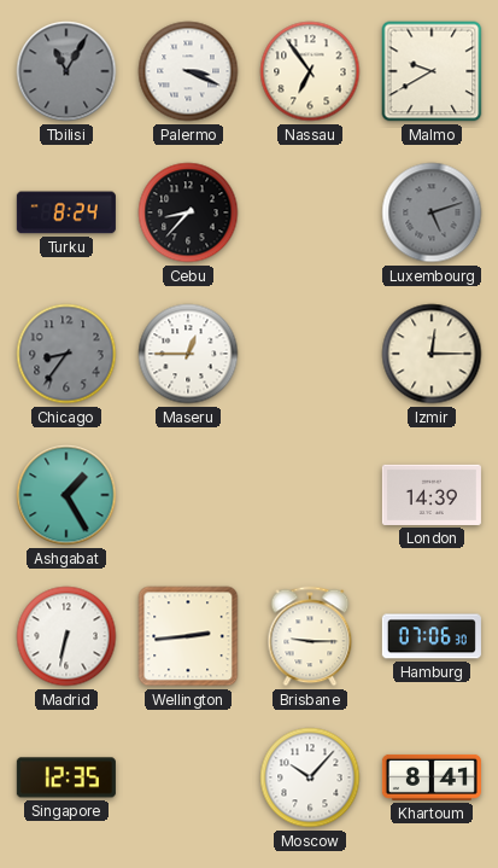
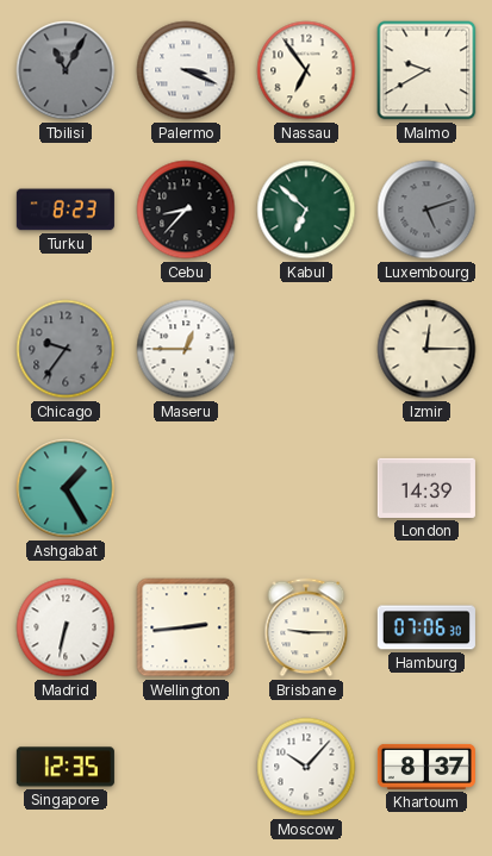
Turku: 8:24 -> 8:23
Kabul: none -> 6:52
Chicago: 8:36 -> 9:36
Khartoum: 8:41 -> 8:37
